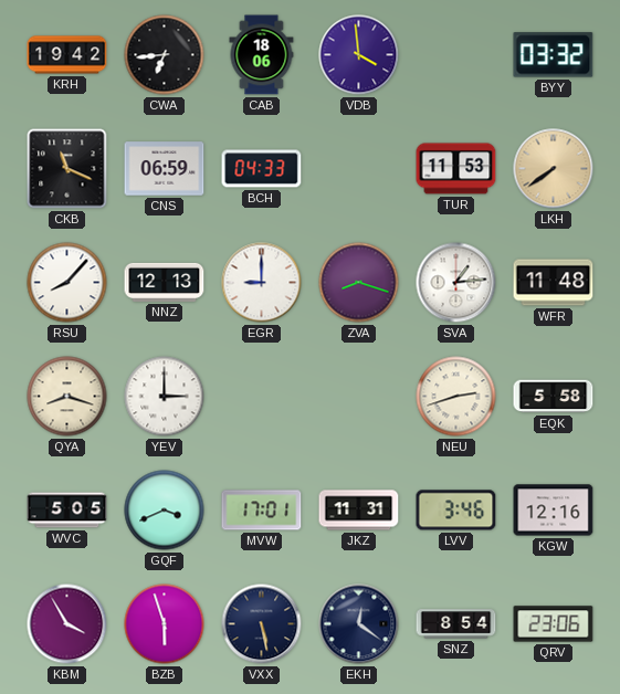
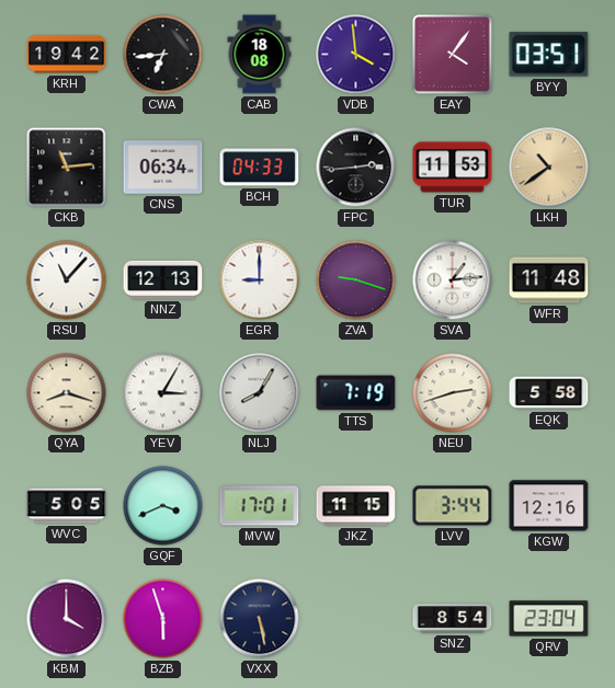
CAB: 18:06 -> 18:08
EAY: none -> 4:06
BYY: 03:32 -> 03:51
CKB: 11:19 -> 11:14
CNS: 06:59 -> 06:34
FPC: none -> 2:44
LKH: 7:39 -> 10:39
RSU: 8:07 -> 11:07
ZVA: 8:18 -> 9:18
YEV: 3:00 -> 3:05
NLJ: none -> 8:05
TTS: none -> 7:19
JKZ: 11:31 -> 11:15
LVV: 3:46 -> 3:44
KBM: 3:55 -> 4:00
EKH: 12:21 -> none
QRV: 23:06 -> 23:04
